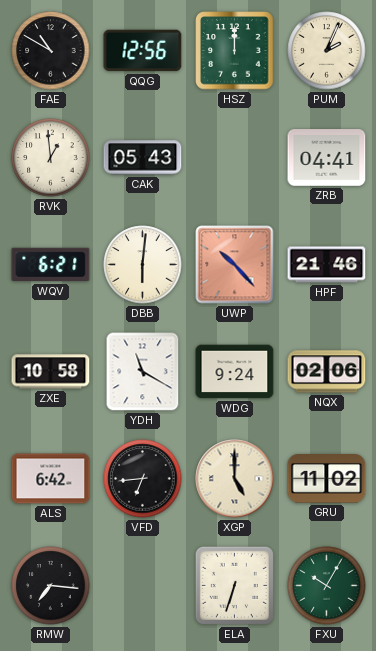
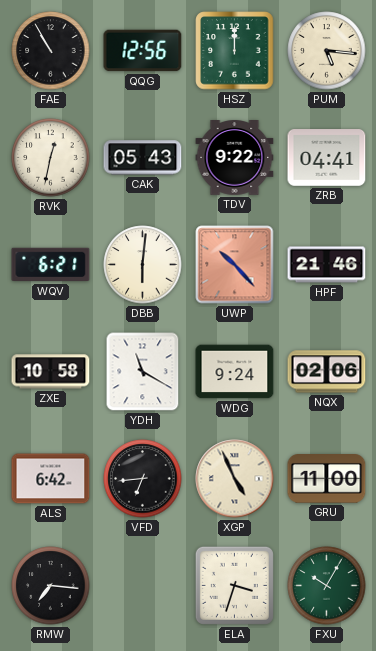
FAE: 10:50 -> 10:55
PUM: 2:04 -> 5:16
RVK: 12:59 -> 12:32
TDV: none -> 9:22
XGP: 5:00 -> 4:56
GRU: 11:02 -> 11:00
ELA: 6:33 -> 3:33
